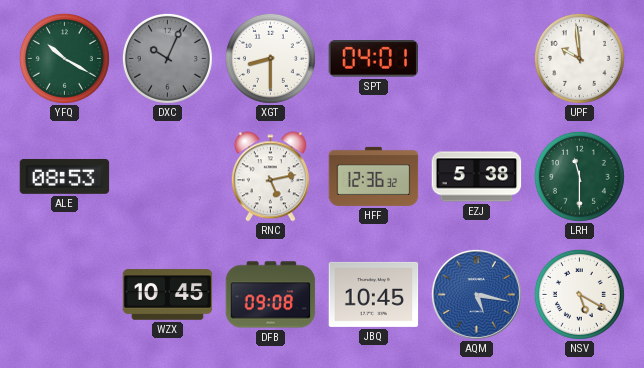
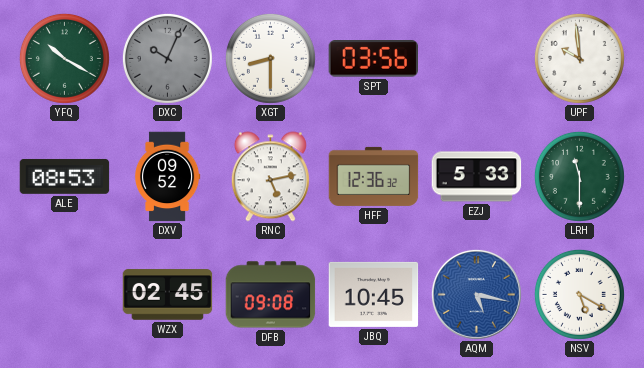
SPT: 04:01 -> 03:56
DXV: none -> 09:52
EZJ: 5:38 -> 5:33
WZX: 10:45 -> 02:45
